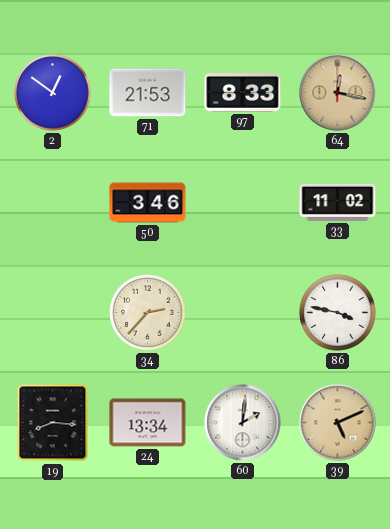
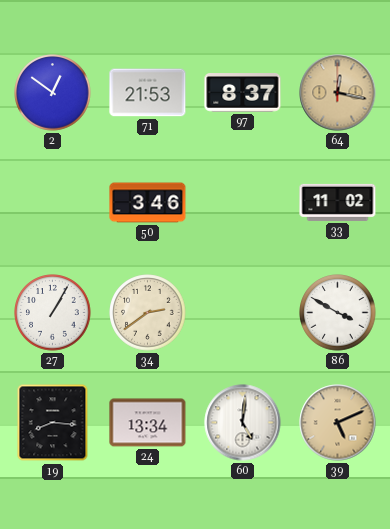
97: 8:33 -> 8:37
27: none -> 1:05
34: 2:37 -> 2:39
86: 3:47 -> 3:50
60: 2:01 -> 5:01
